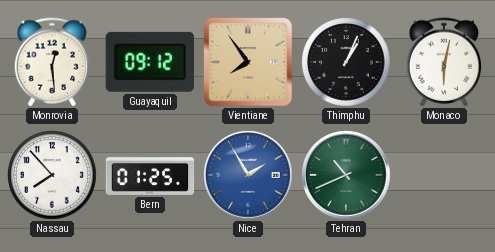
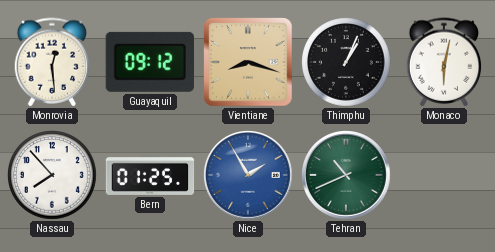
Vientiane: 7:54 -> 8:18
